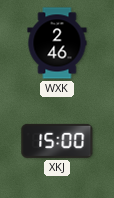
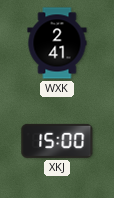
WXK: 2:46 -> 2:41
